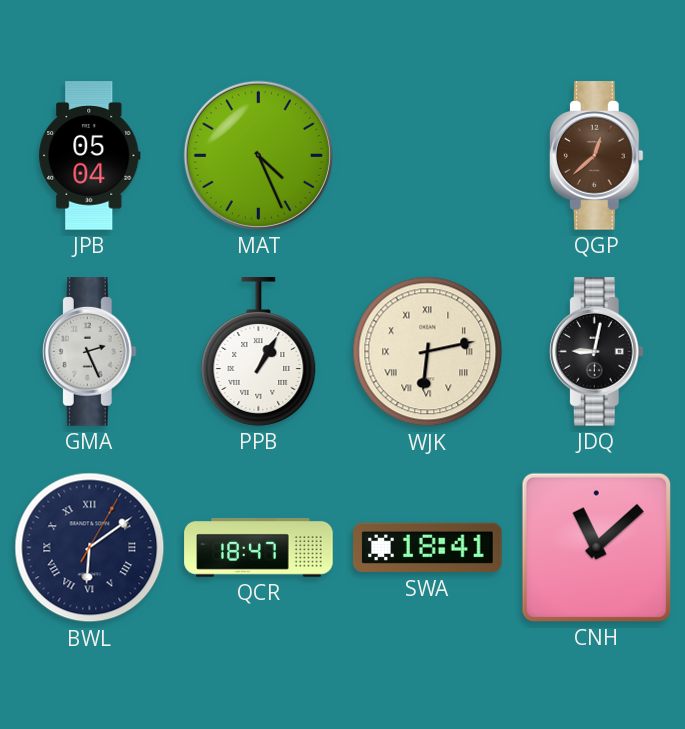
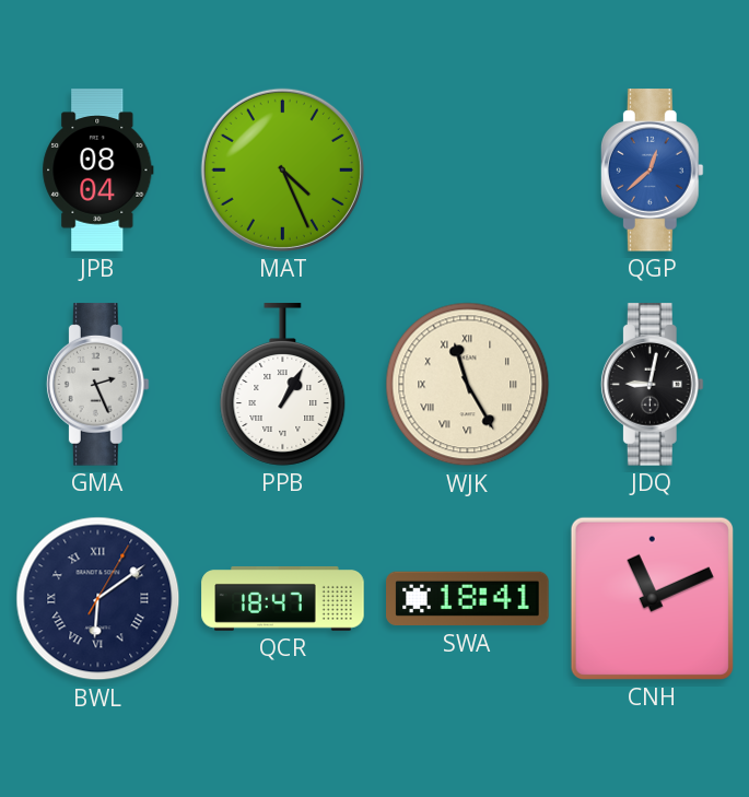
JPB: 05:04 -> 08:04
QGP dial: brown -> blue
WJK: 6:13 -> 11:25
CNH: 11:08 -> 11:11
